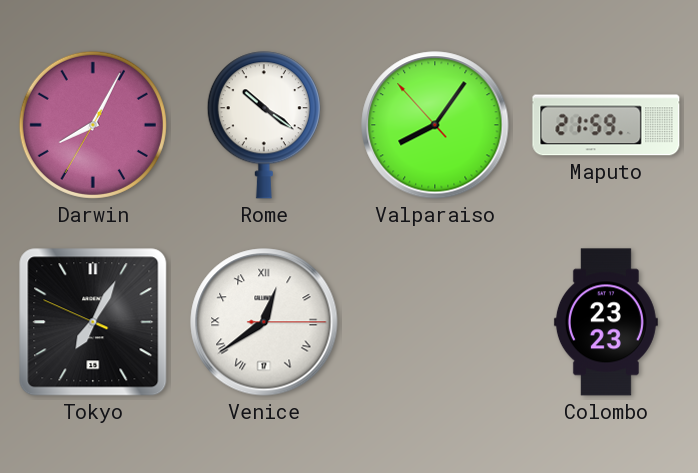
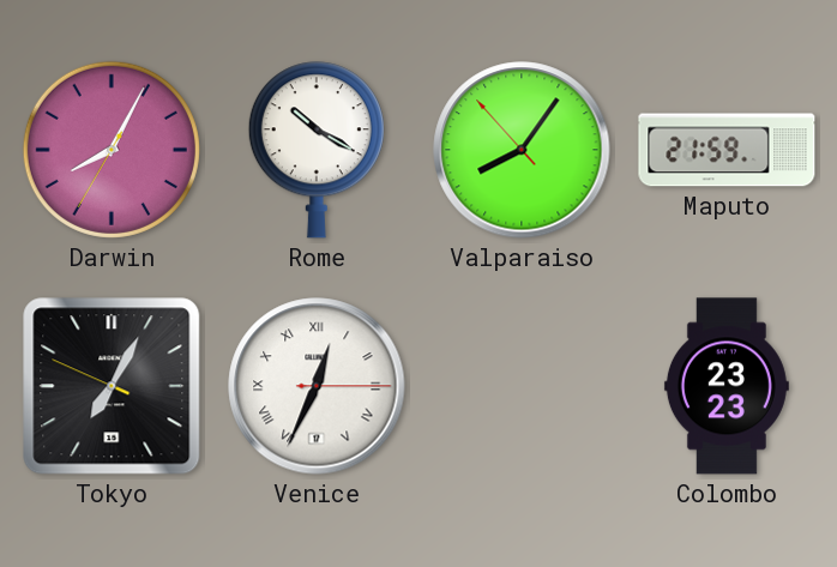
Rome: 10:21 -> 10:20
Venice: 12:39 -> 12:34
